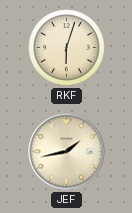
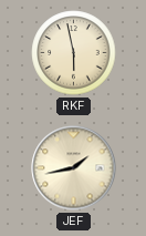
RKF: 6:03 -> 5:58
